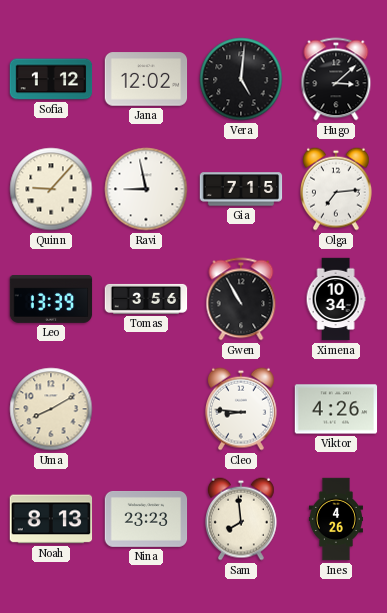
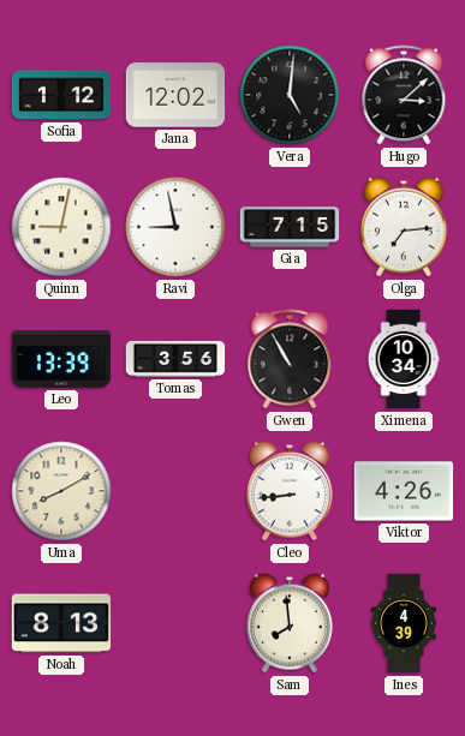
Quinn: 9:07 -> 9:02
Cleo: 8:46 -> 8:44
Nina: 23:23 -> none
Ines: 4:26 -> 4:39
